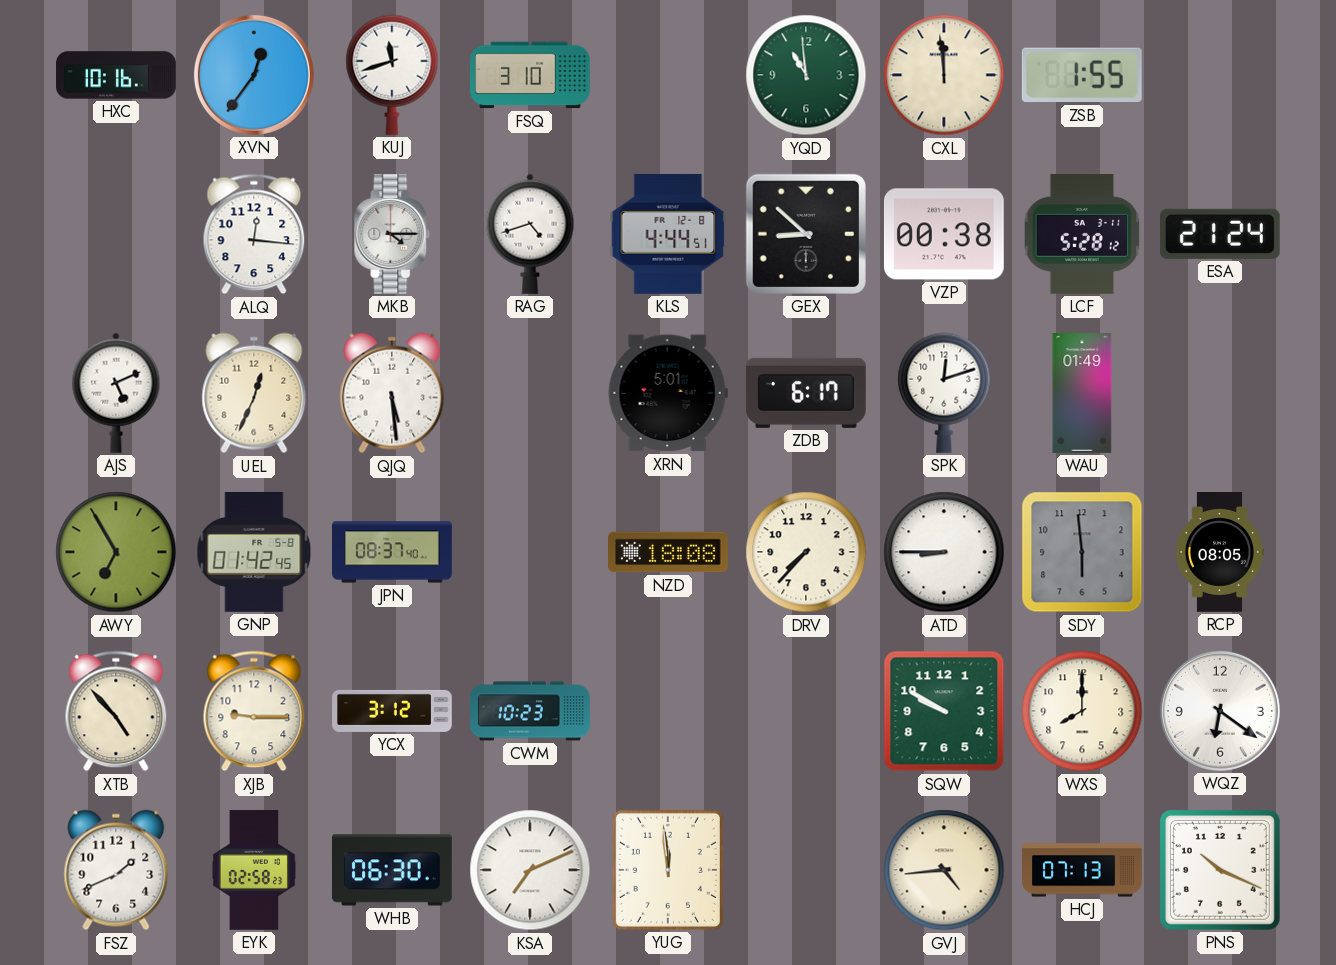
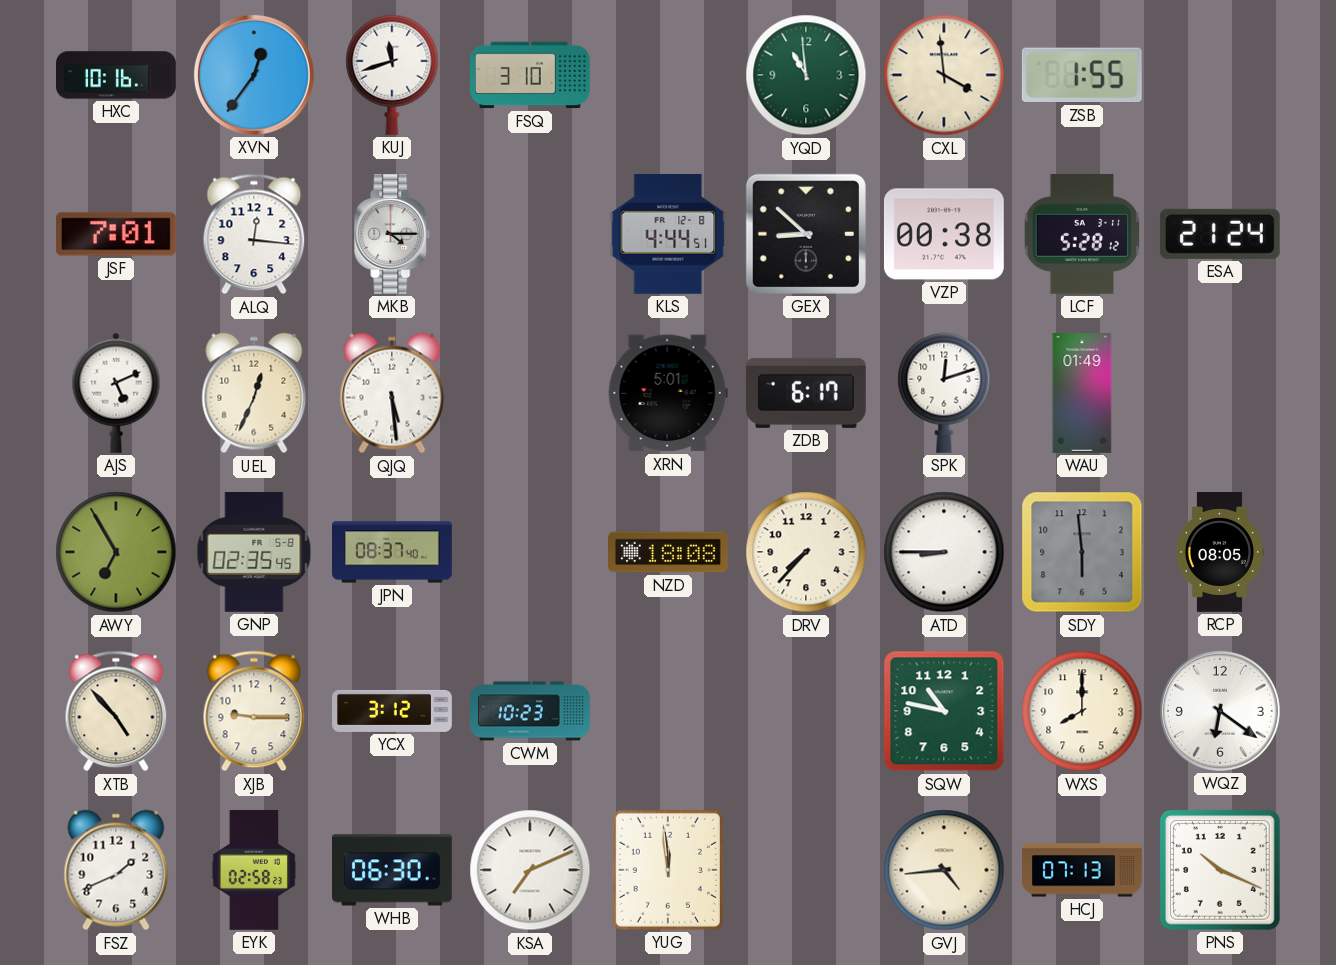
CXL: 11:59 -> 3:59
JSF: none -> 7:01
RAG: 4:42 -> none
GNP: 01:42 -> 02:35
SQW: 9:50 -> 10:47
